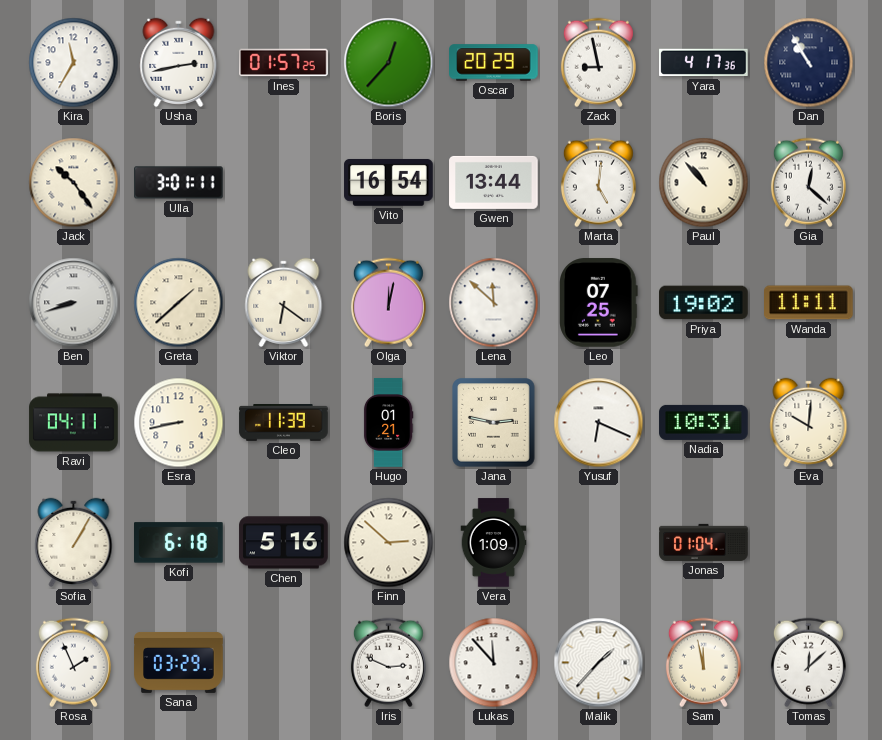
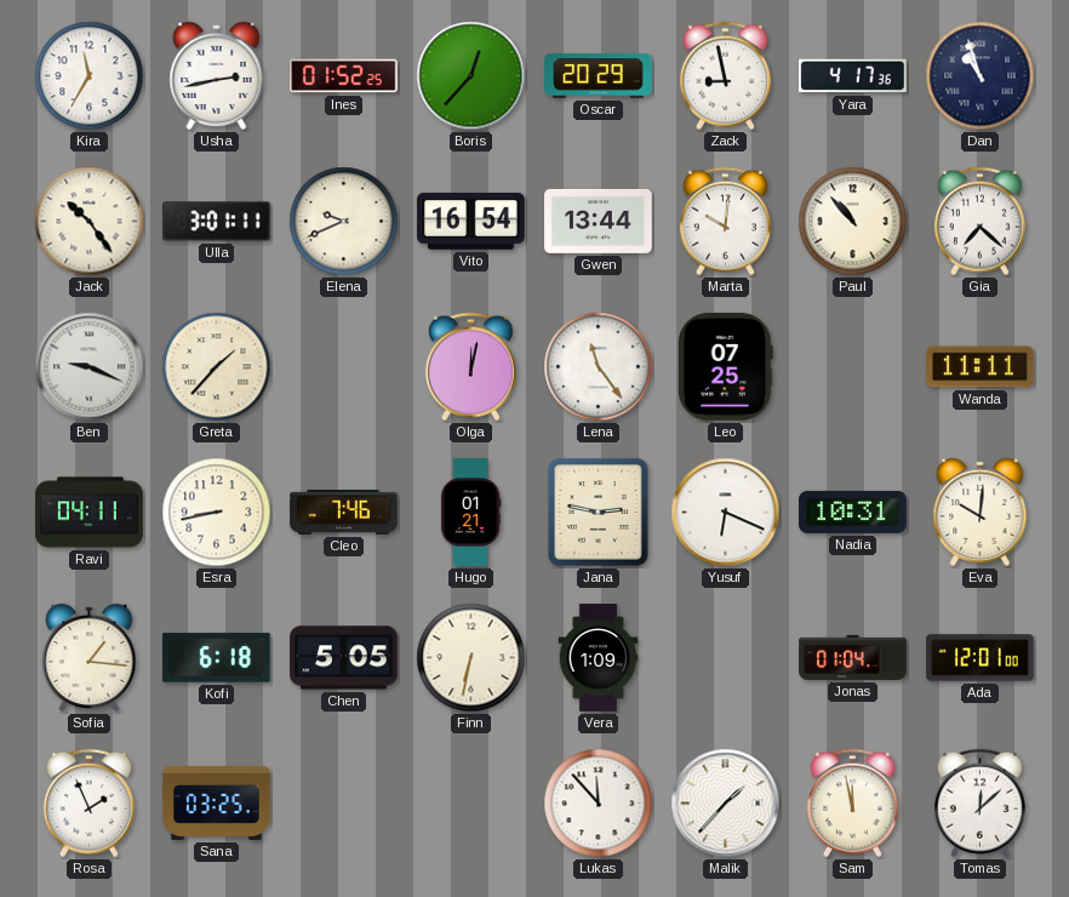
Ines: 01:57 -> 01:52
Dan: 10:55 -> 10:57
Elena: none -> 9:41
Marta: 5:01 -> 10:01
Gia: 12:22 -> 7:22
Ben: 8:42 -> 9:19
Greta: 1:38 -> 1:37
Viktor: 6:21 -> none
Lena: 11:52 -> 11:24
Priya: 19:02 -> none
Cleo: 11:39 -> 7:46
Sofia: 1:05 -> 1:16
Chen: 5:16 -> 5:05
Finn: 2:52 -> 6:32
Ada: none -> 12:01
Sana: 03:29 -> 03:25
Iris: 2:49 -> none
